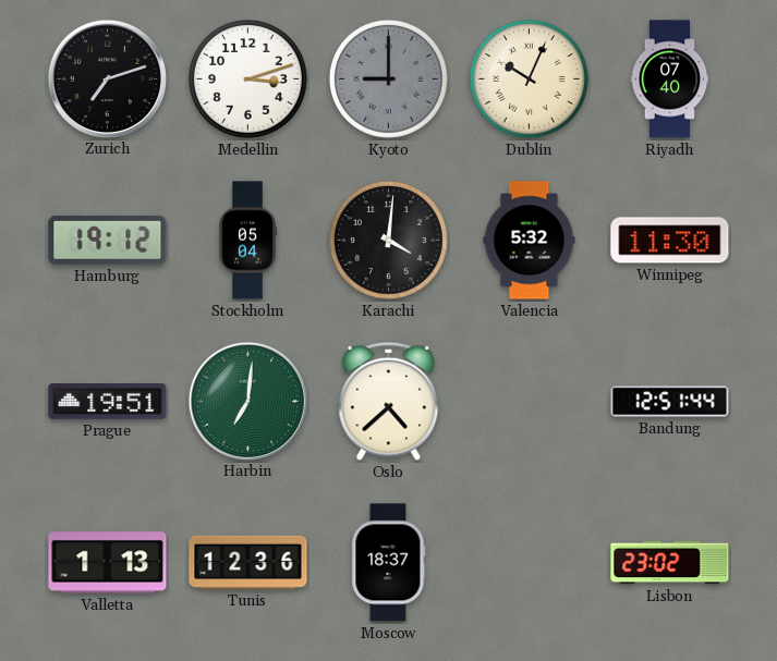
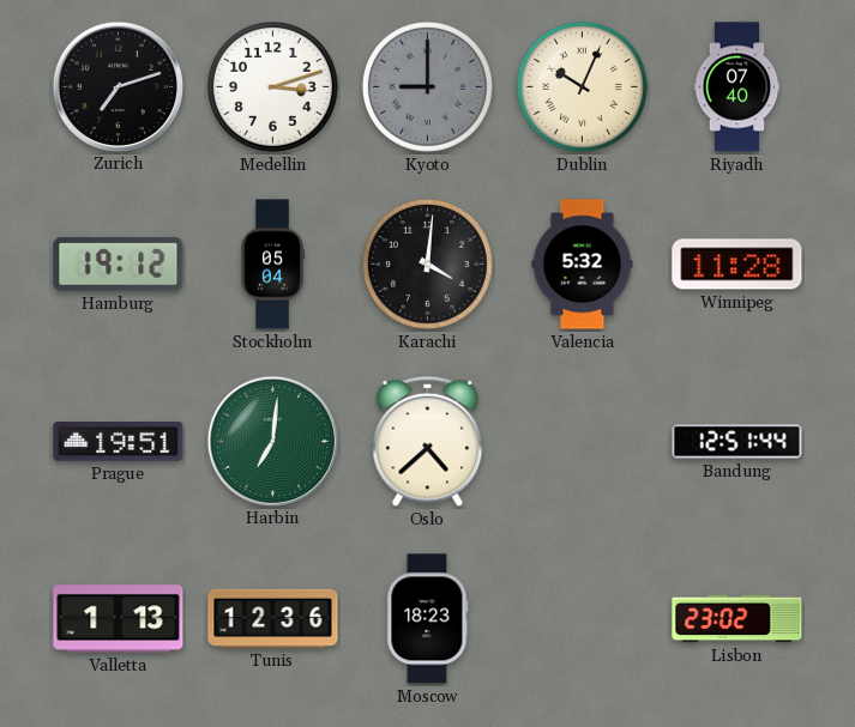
Winnipeg: 11:30 -> 11:28
Moscow: 18:37 -> 18:23
